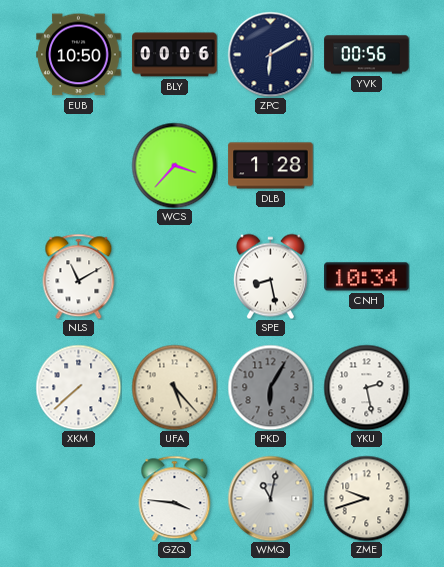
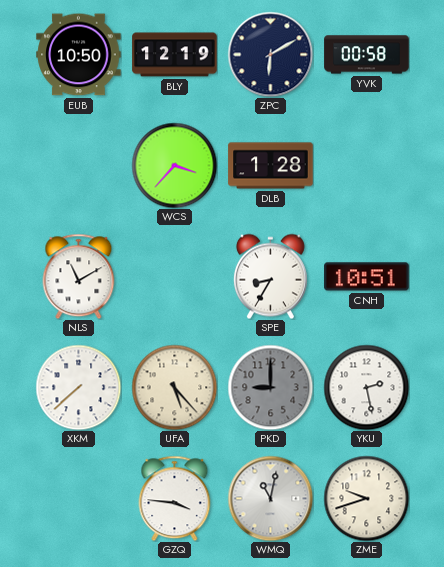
BLY: 00:06 -> 12:19
YVK: 00:56 -> 00:58
SPE: 8:28 -> 8:35
CNH: 10:34 -> 10:51
PKD: 6:05 -> 9:00
